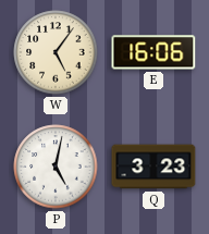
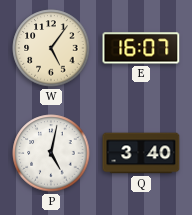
E: 16:06 -> 16:07
Q: 3:23 -> 3:40
